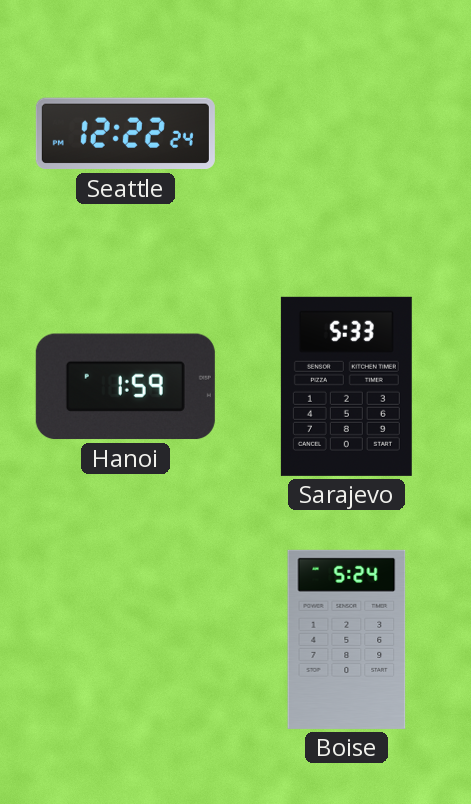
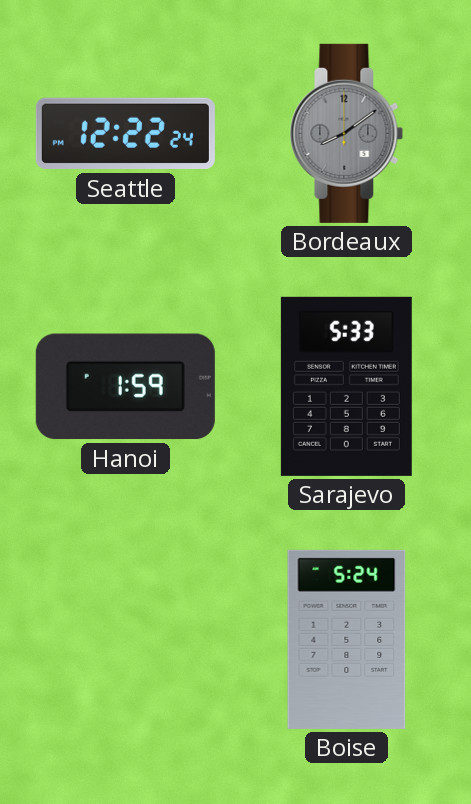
Bordeaux: none -> 8:09
